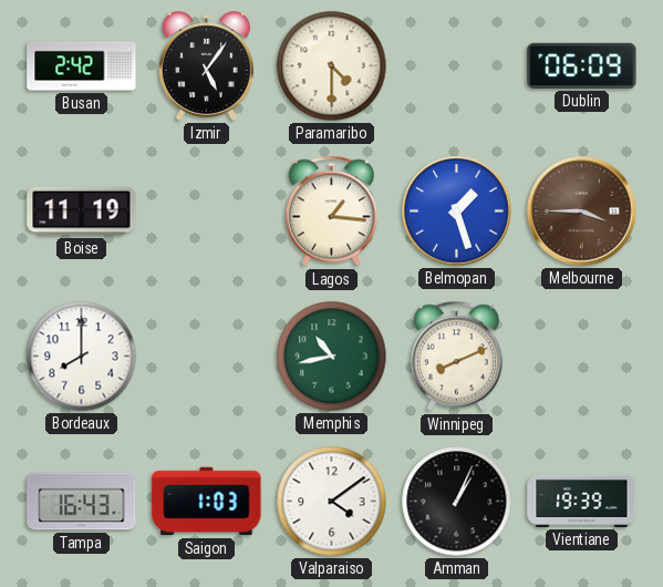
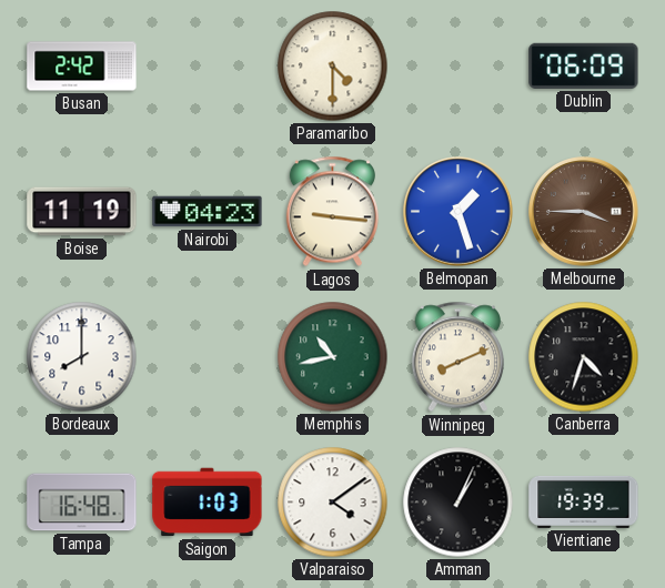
Izmir: 5:06 -> none
Nairobi: none -> 04:23
Lagos: 1:16 -> 9:16
Canberra: none -> 4:33
Tampa: 16:43 -> 16:48
